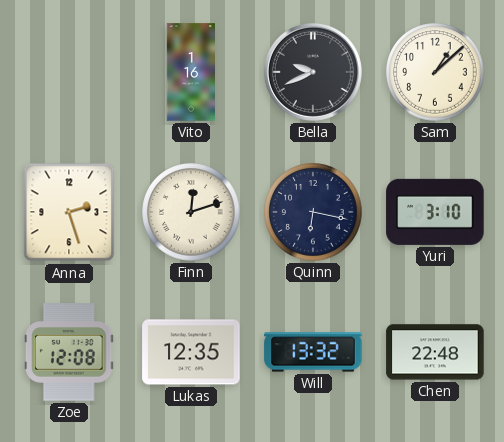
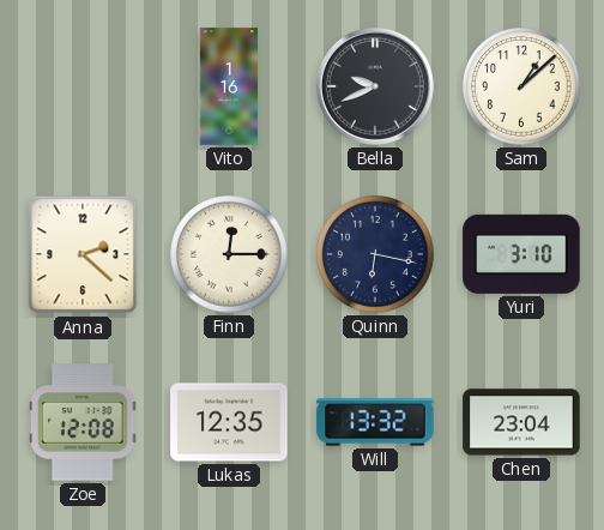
Anna: 2:27 -> 2:22
Finn: 12:12 -> 12:15
Chen: 22:48 -> 23:04
